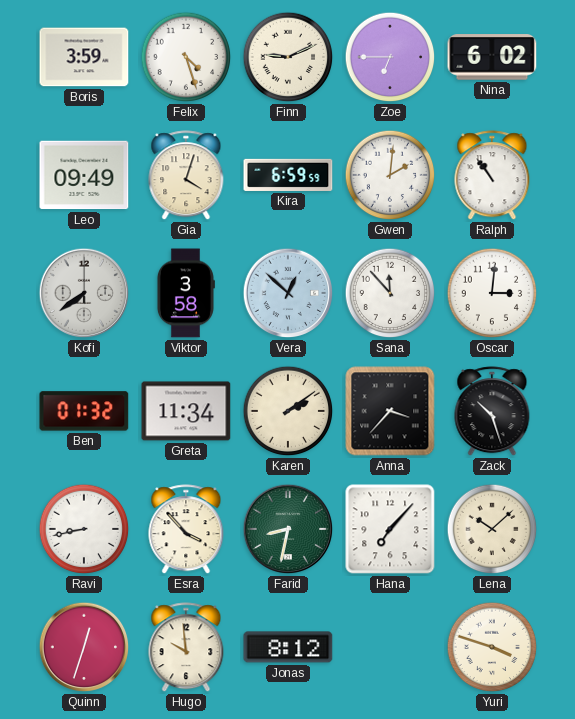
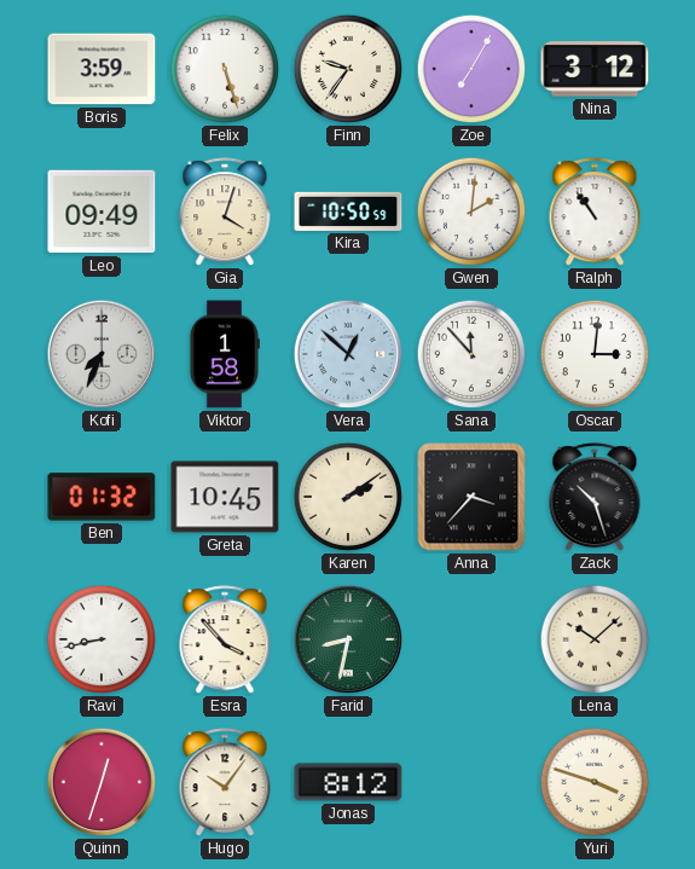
Felix: 4:27 -> 5:27
Finn: 9:11 -> 9:36
Zoe: 6:45 -> 7:05
Nina: 6:02 -> 3:12
Kira: 6:59 -> 10:50
Kofi: 7:39 -> 7:34
Viktor: 3:58 -> 1:58
Greta: 11:34 -> 10:45
Hana: 7:07 -> none
Hugo: 9:59 -> 10:06
